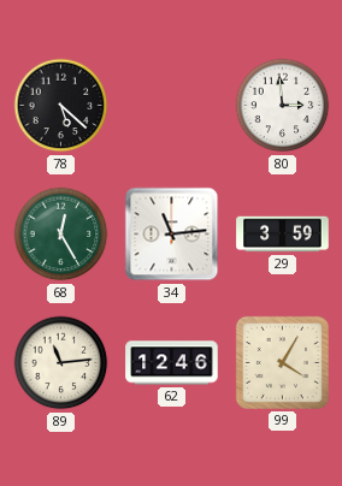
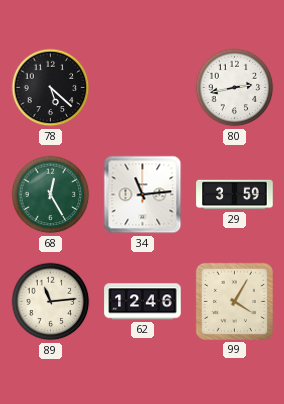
80: 2:59 -> 2:43
